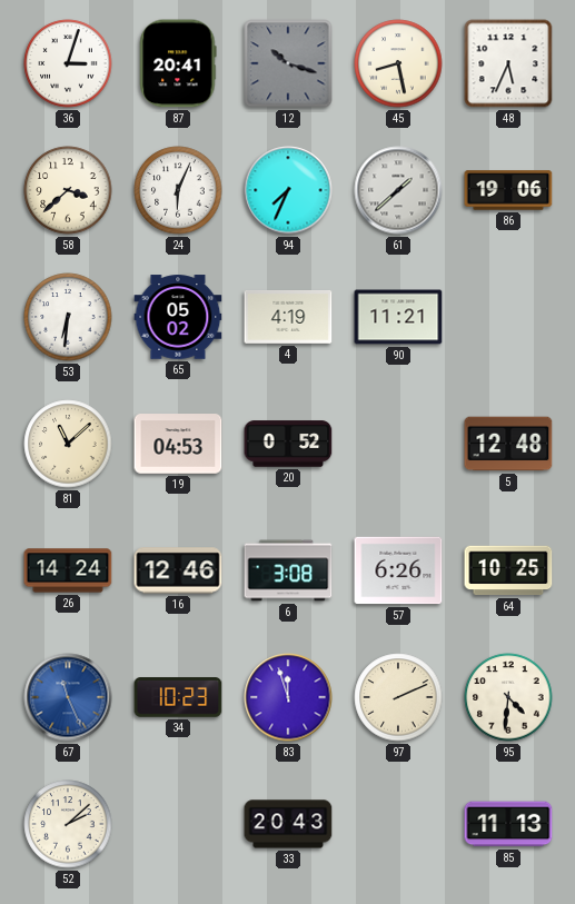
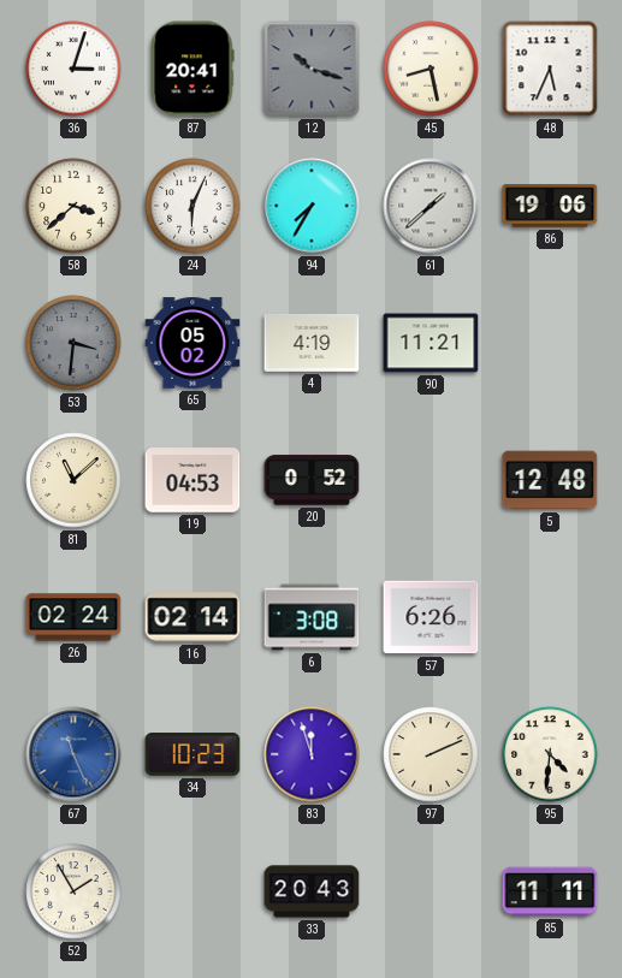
94: 7:34 -> 7:35
53: 6:31 -> 3:31
53 dial: white -> grey
26: 14:24 -> 02:24
16: 12:46 -> 02:14
64: 10:25 -> none
52: 2:08 -> 1:55
85: 11:13 -> 11:11
